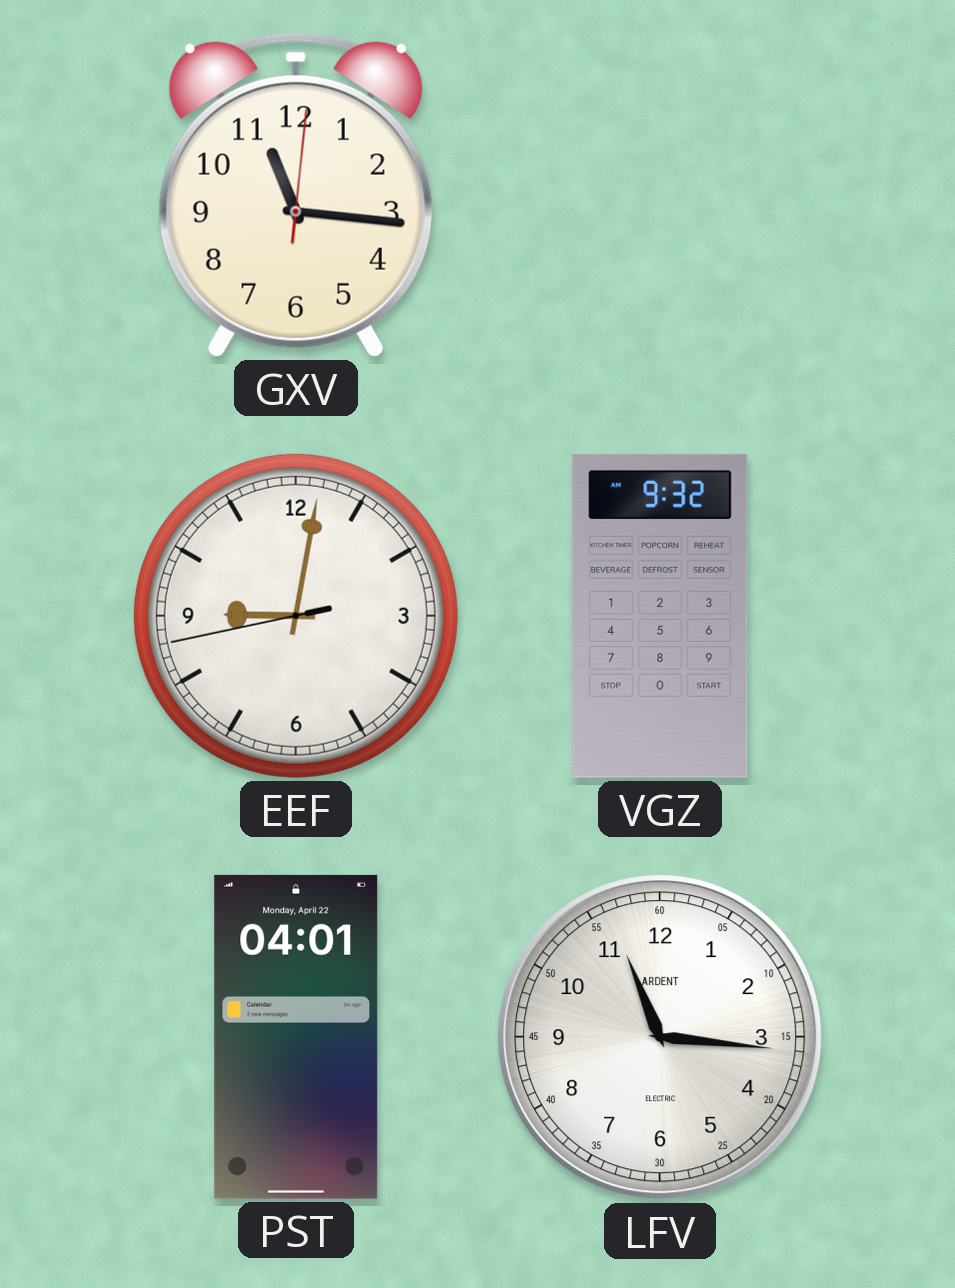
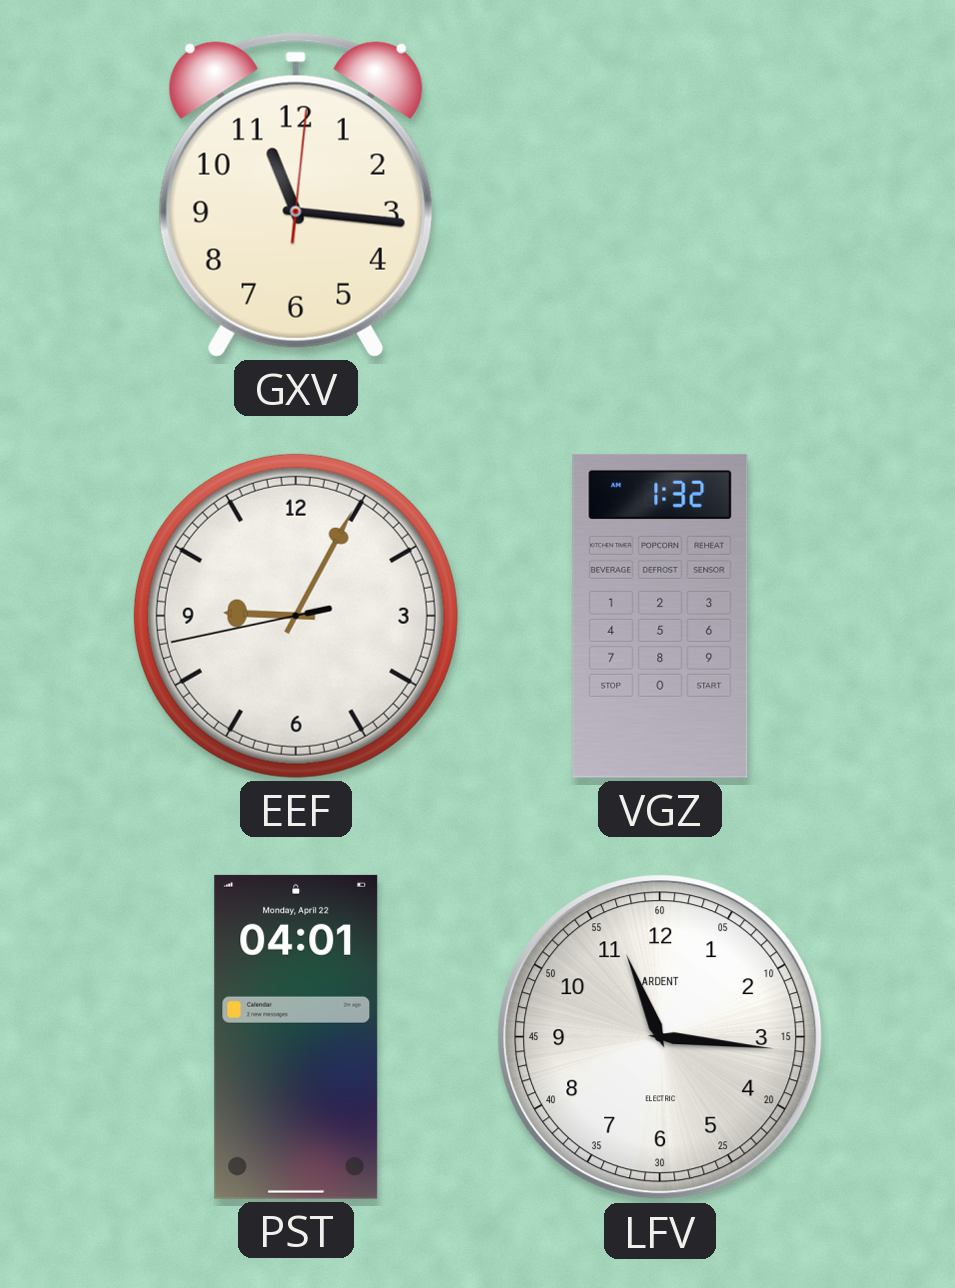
EEF: 9:01 -> 9:04
VGZ: 9:32 -> 1:32
